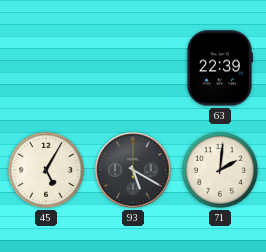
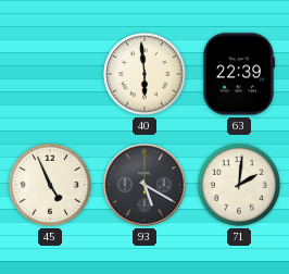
40: none -> 5:59
45: 5:05 -> 4:56
